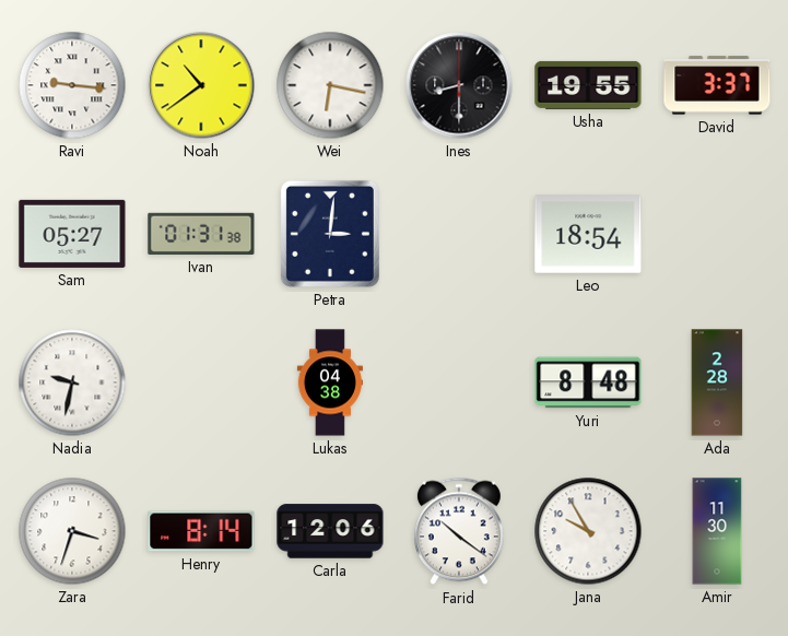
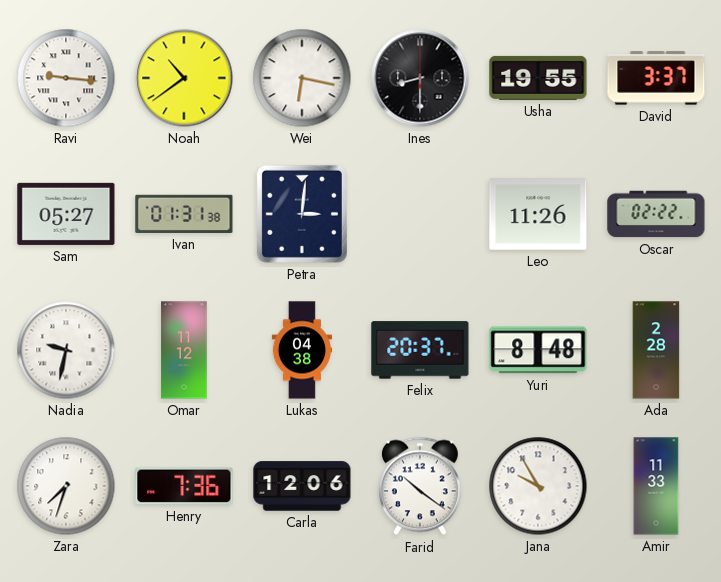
Leo: 18:54 -> 11:26
Oscar: none -> 02:22
Omar: none -> 11:12
Felix: none -> 20:37
Zara: 3:33 -> 7:33
Henry: 8:14 -> 7:36
Amir: 11:30 -> 11:33
